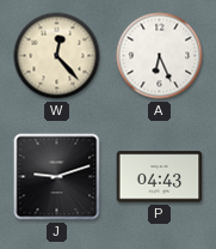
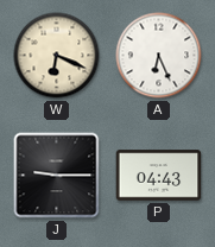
W: 12:23 -> 6:19
J: 9:12 -> 9:15
